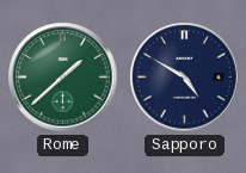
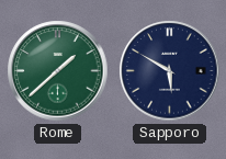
Sapporo: 4:50 -> 5:50
